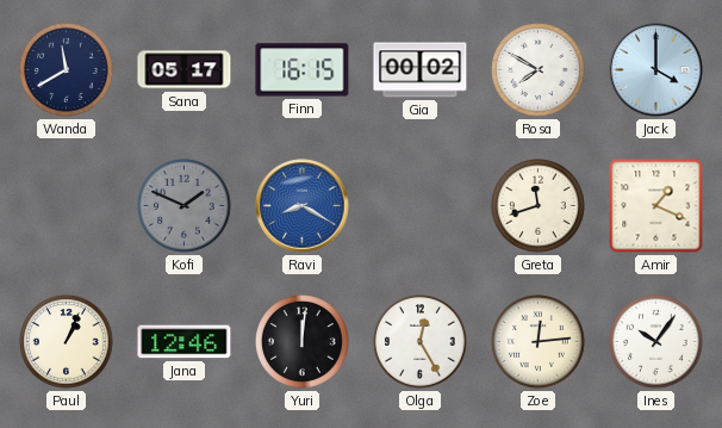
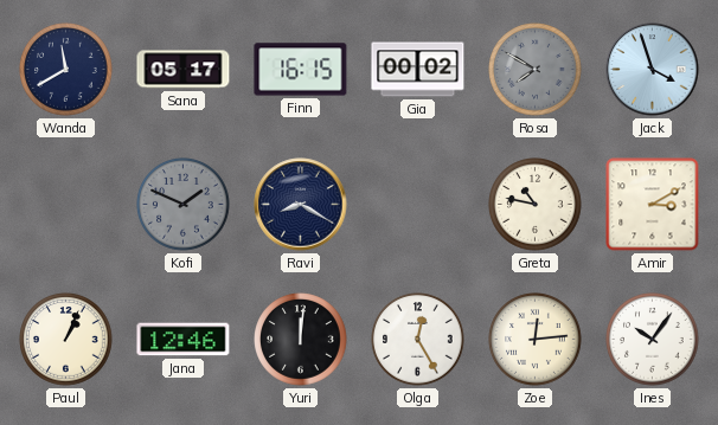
Rosa dial: white -> grey
Jack: 4:00 -> 3:57
Ravi dial: blue -> navy
Greta: 11:42 -> 10:47
Amir: 1:19 -> 3:10
